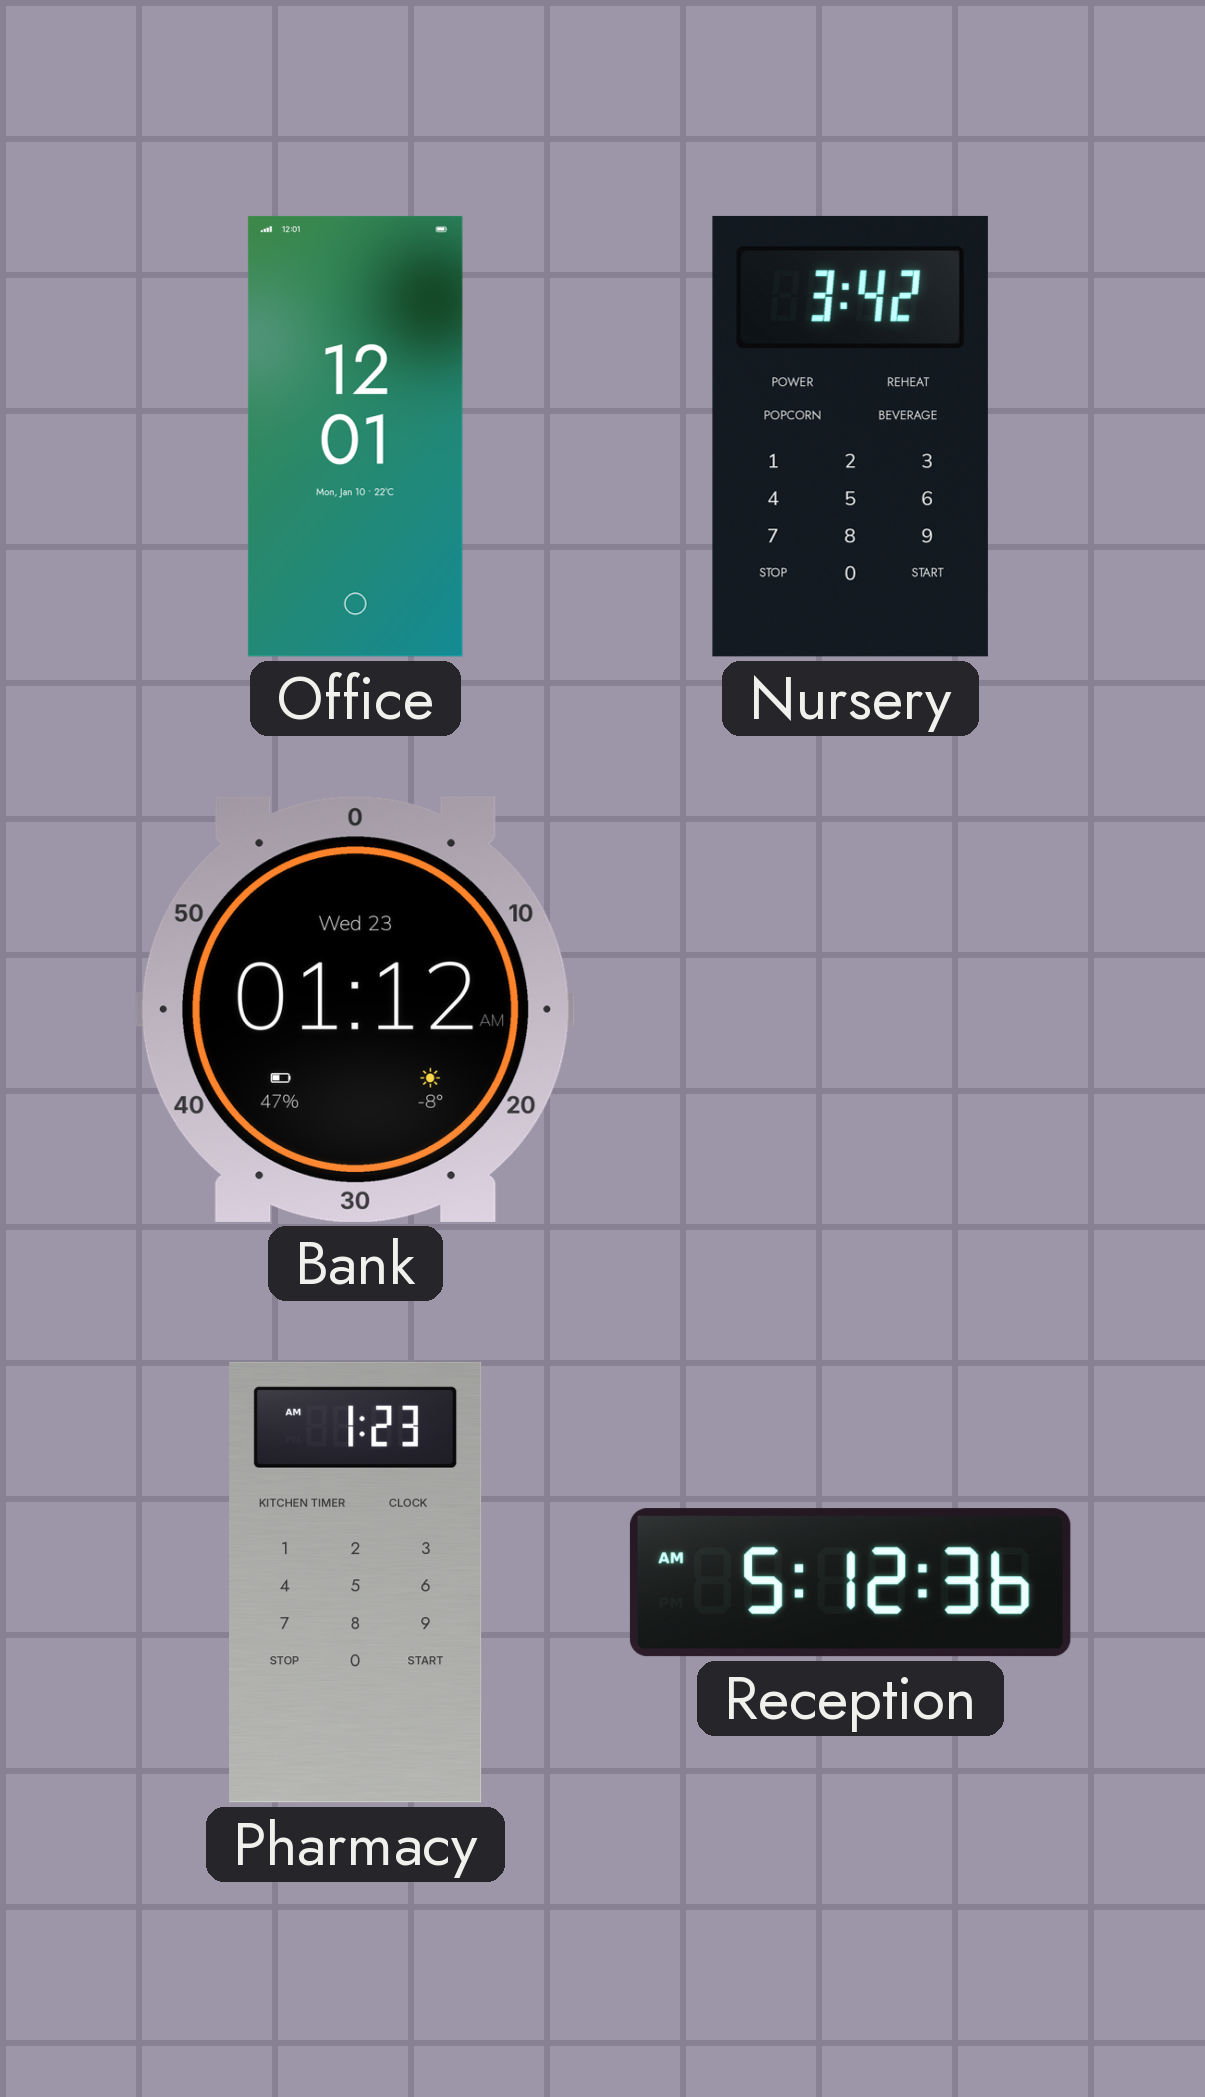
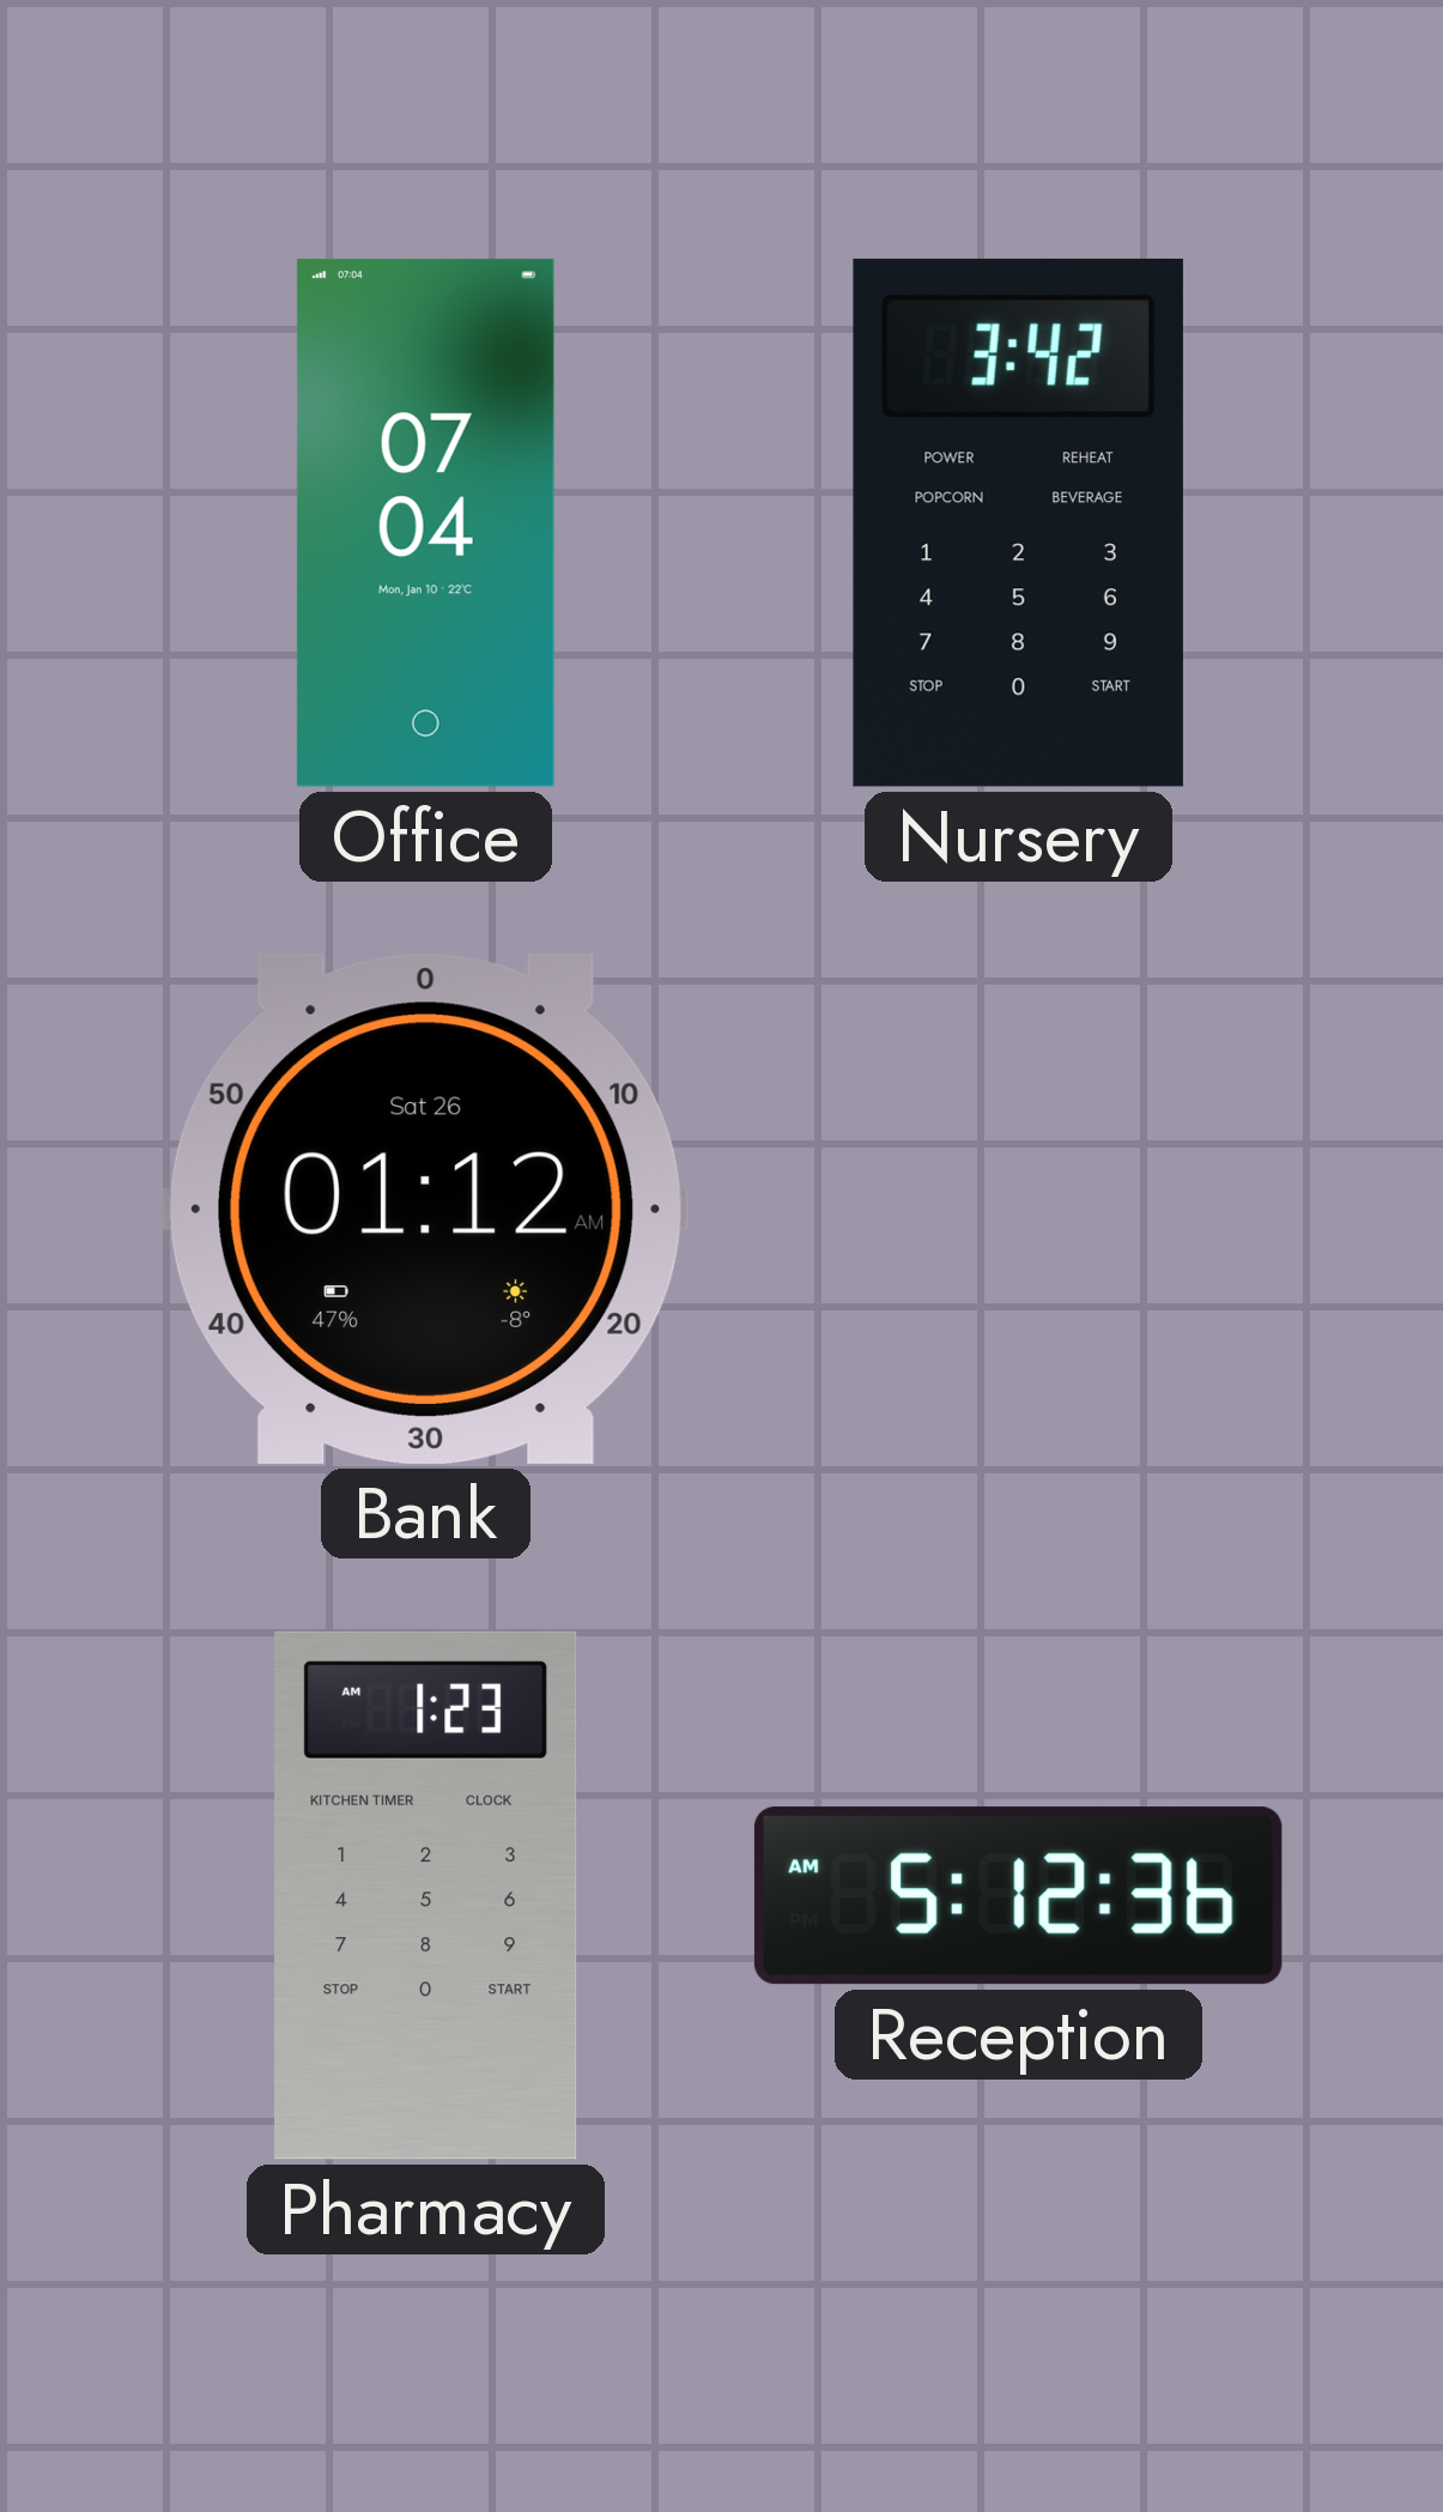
Office: 12:01 -> 07:04
Bank date: Wed 23 -> Sat 26
